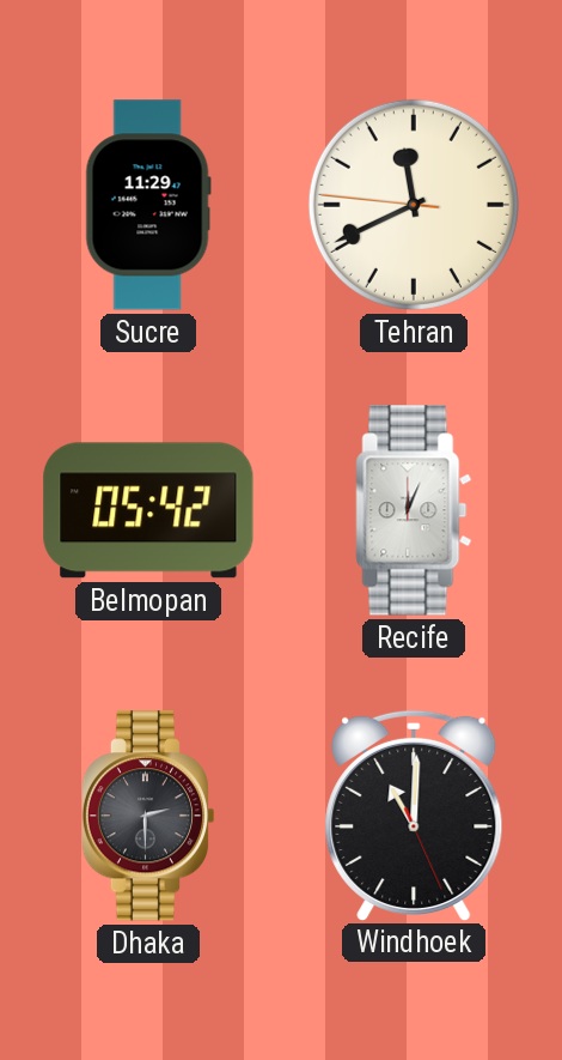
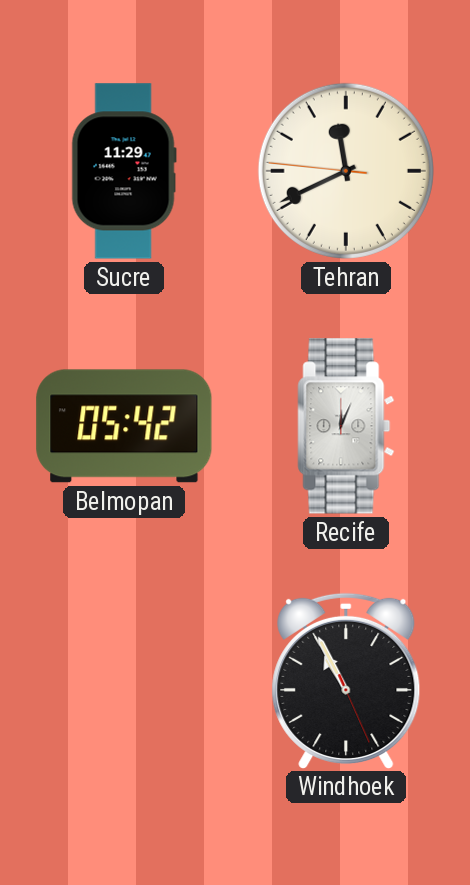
Dhaka: 2:30 -> none
Windhoek: 11:00 -> 10:55
